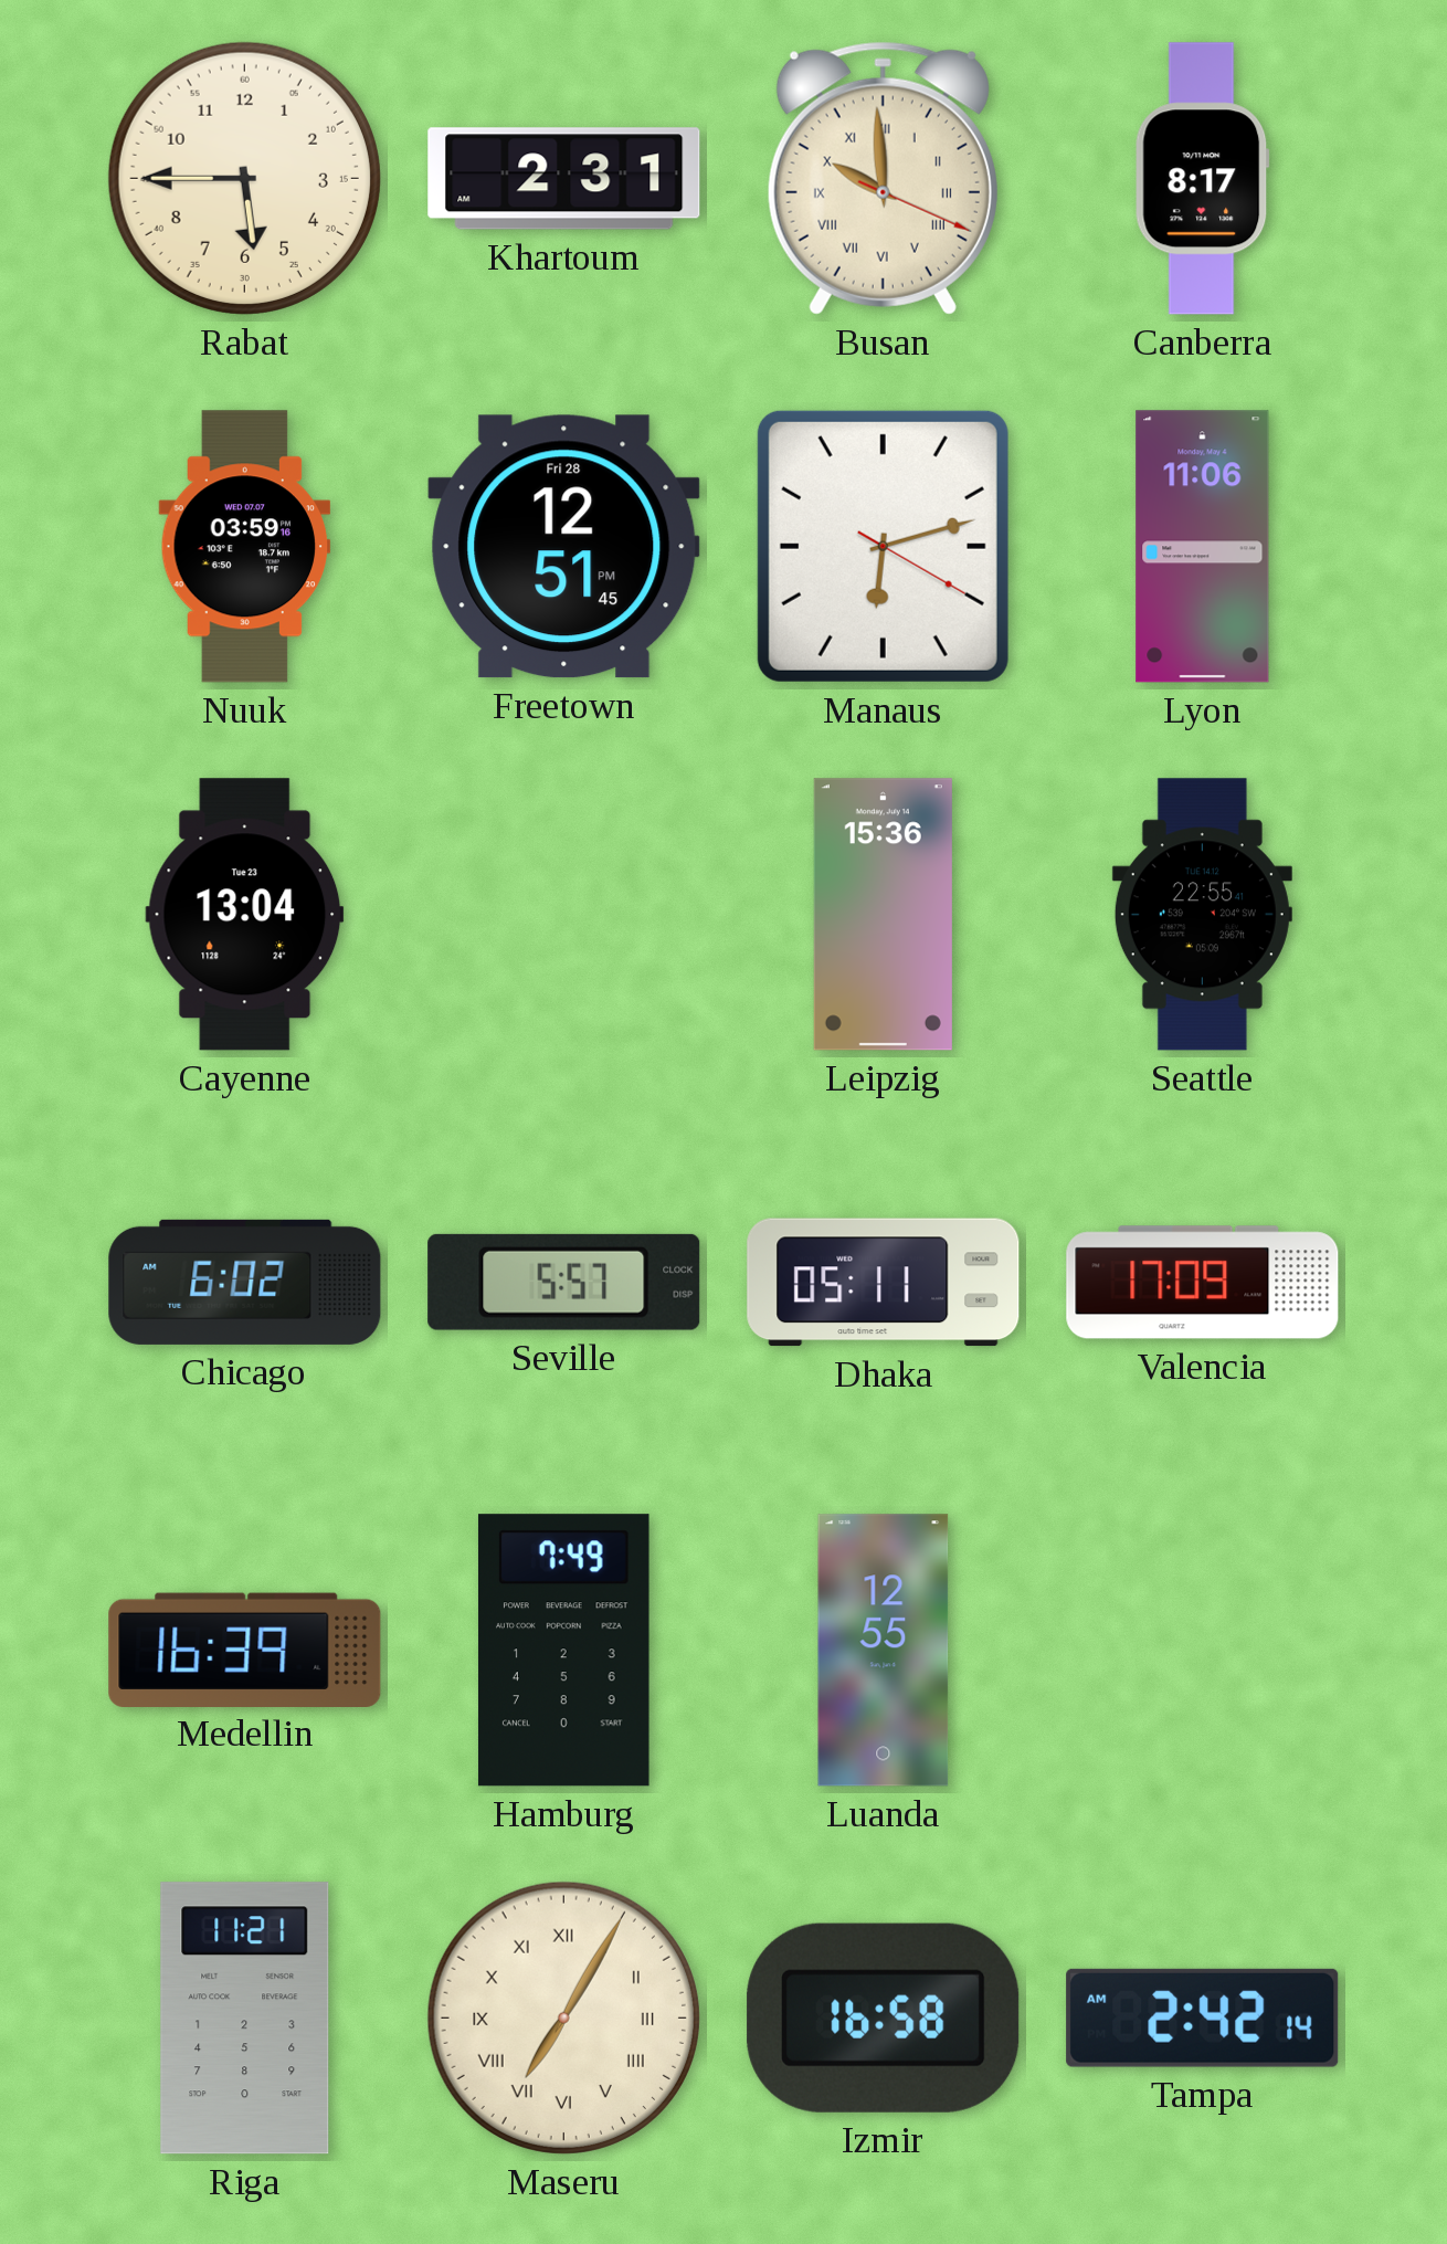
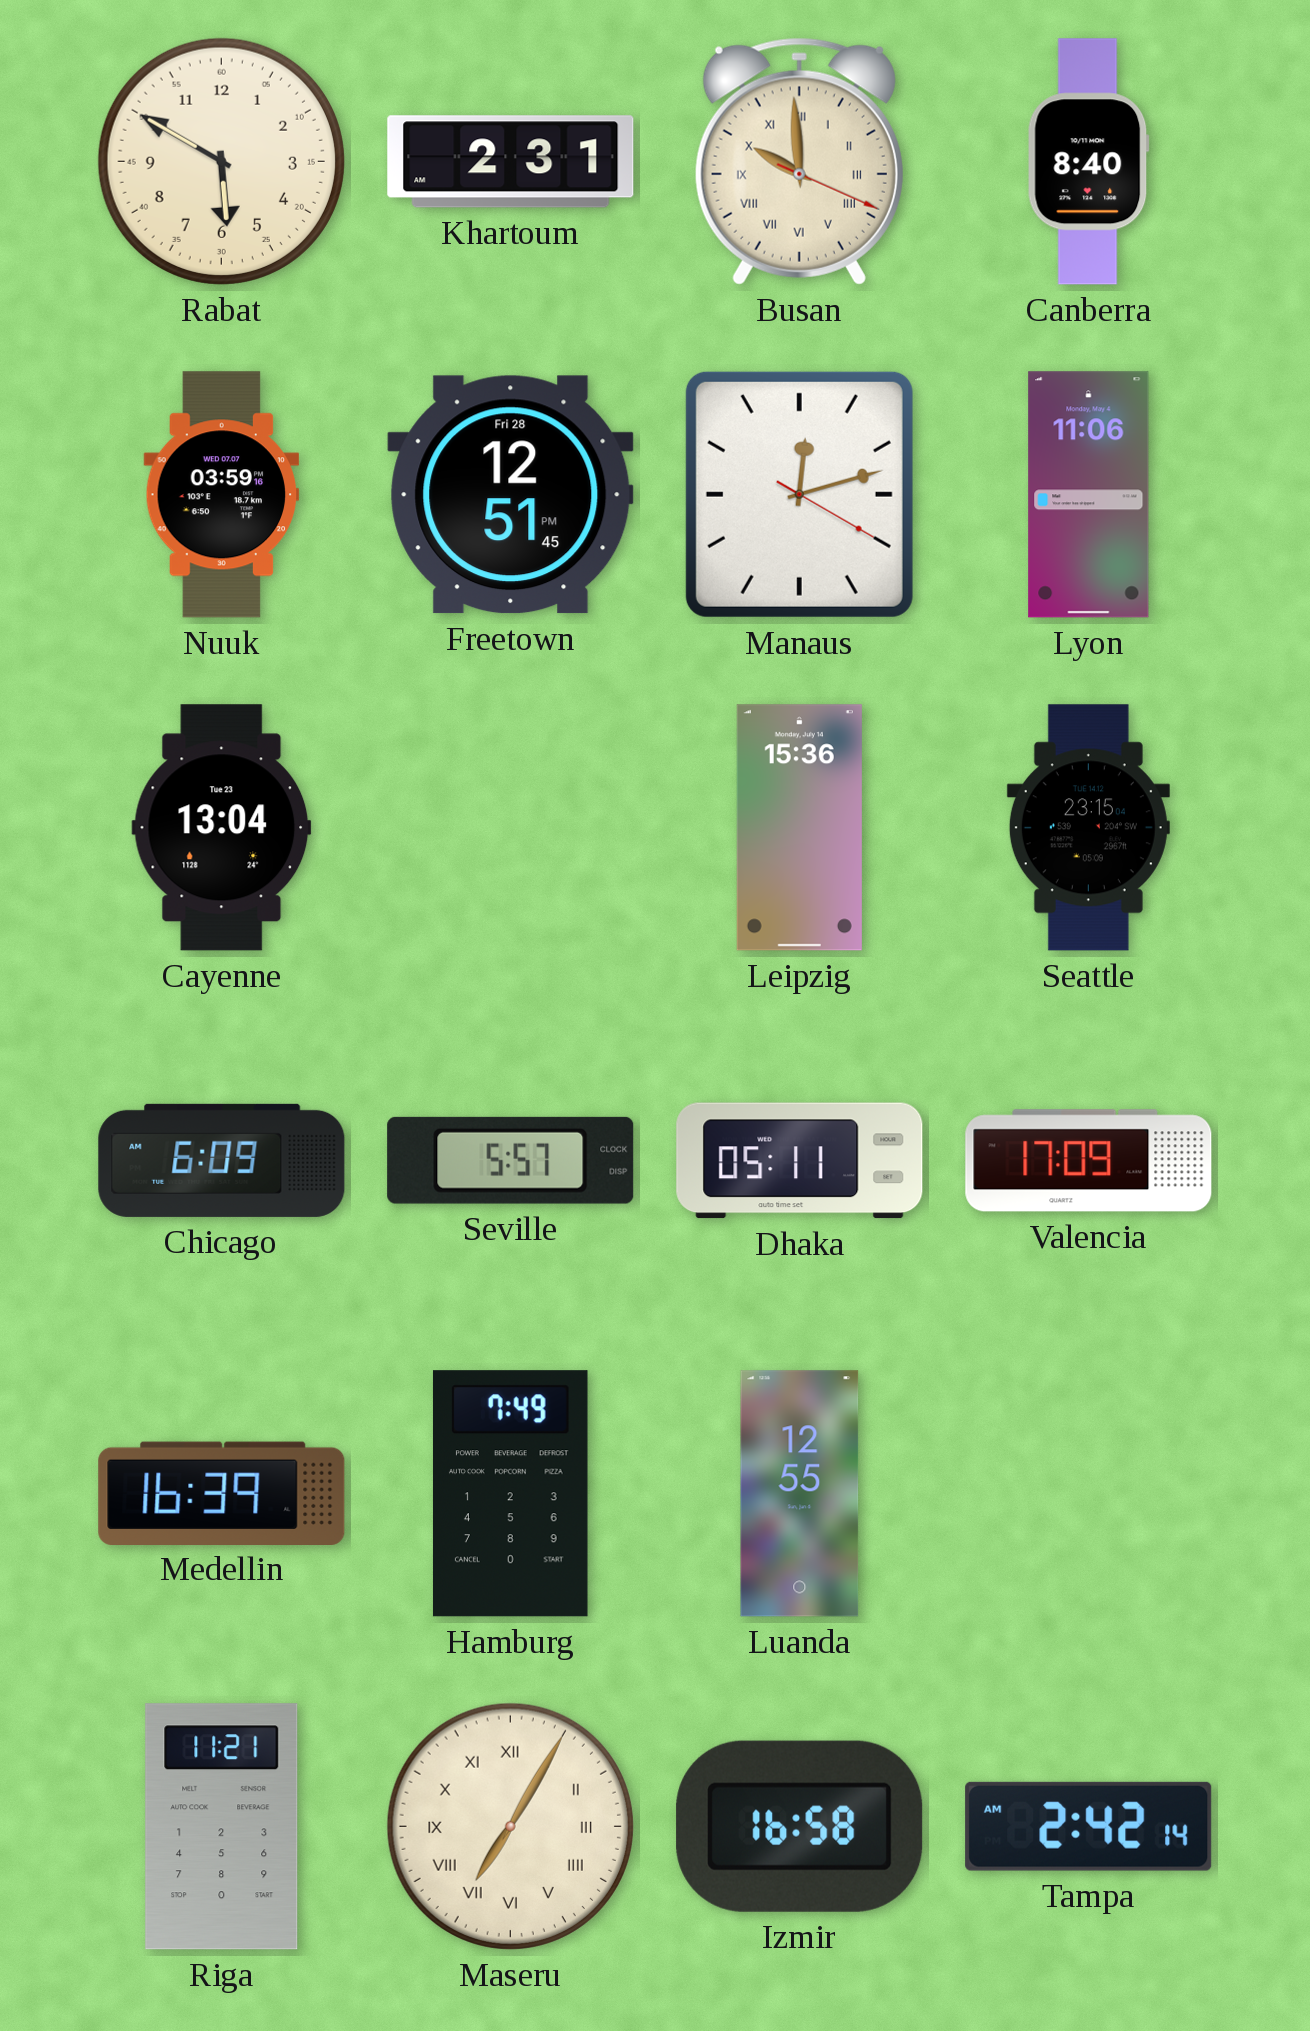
Rabat: 5:45 -> 5:50
Canberra: 8:17 -> 8:40
Manaus: 6:12 -> 12:12
Seattle: 22:55 -> 23:15
Chicago: 6:02 -> 6:09
